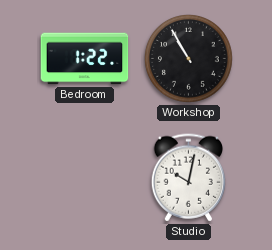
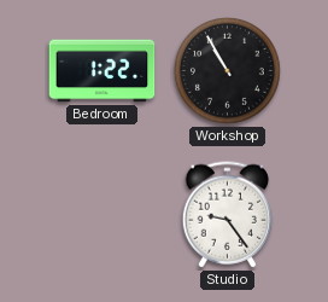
Studio: 10:02 -> 9:24
